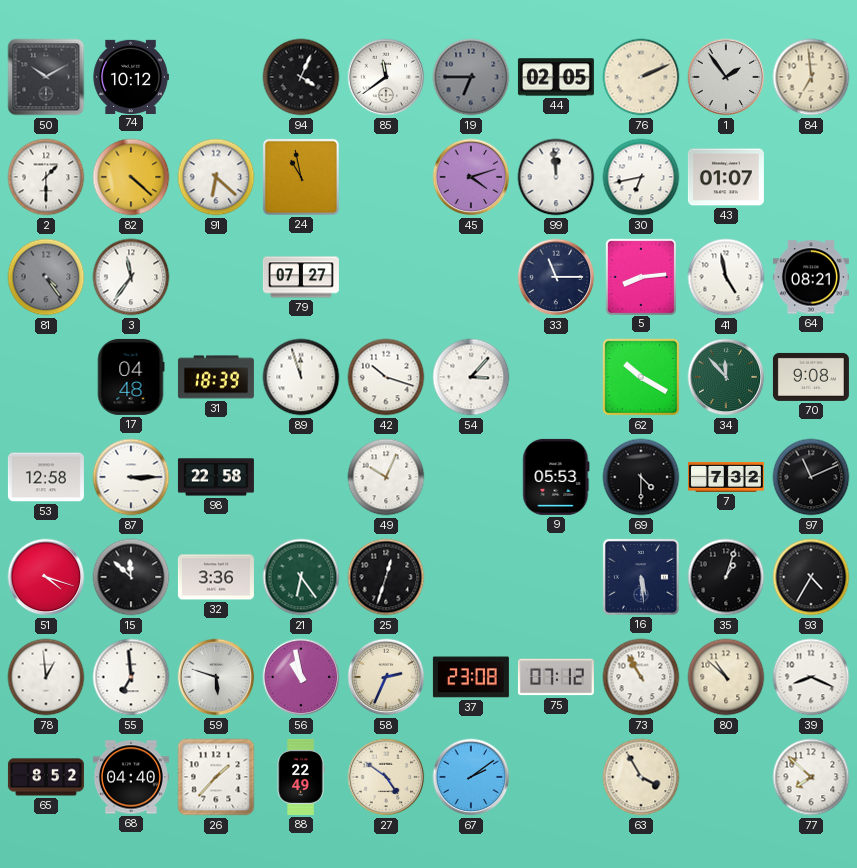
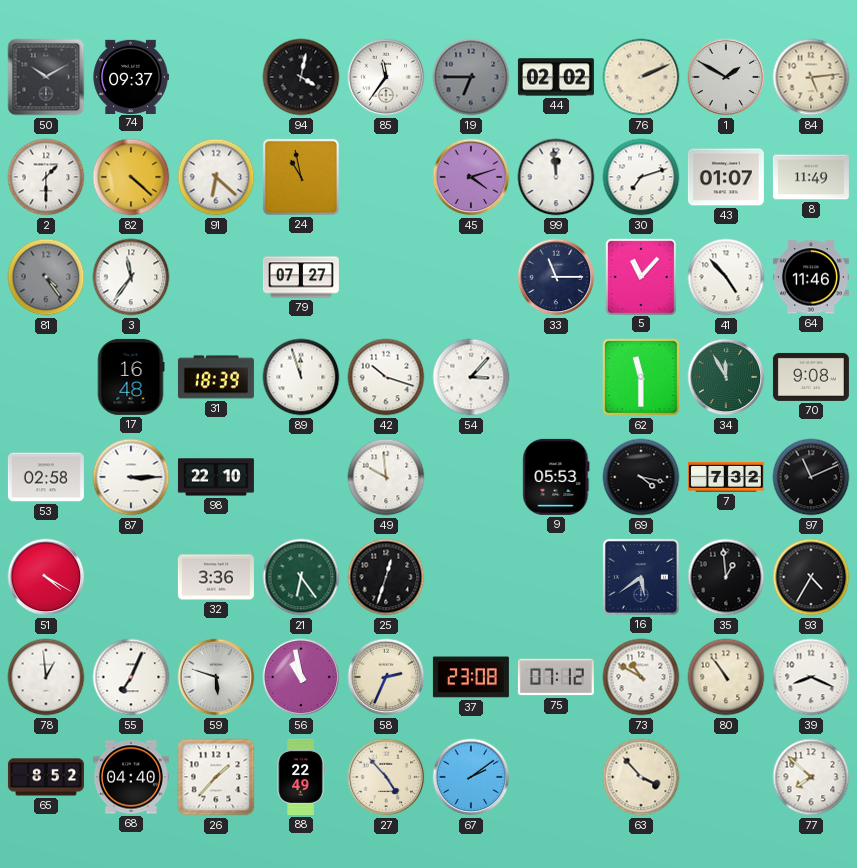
74: 10:12 -> 09:37
94: 4:04 -> 4:02
85: 11:39 -> 11:36
44: 02:05 -> 02:02
1: 1:54 -> 1:50
84: 6:59 -> 5:14
30: 6:43 -> 7:12
8: none -> 11:49
5: 8:14 -> 11:07
41: 4:58 -> 4:53
64: 08:21 -> 11:46
17: 04:48 -> 16:48
62: 10:20 -> 11:30
34: 11:53 -> 11:55
53: 12:58 -> 02:58
98: 22:58 -> 22:10
49: 10:04 -> 9:59
69: 4:30 -> 4:17
51: 4:18 -> 4:20
15: 11:52 -> none
16: 5:29 -> 5:39
35: 1:03 -> 12:59
55: 6:59 -> 7:04
73: 10:55 -> 10:50
80: 10:52 -> 10:54
27: 4:51 -> 4:53
63: 3:55 -> 3:53
